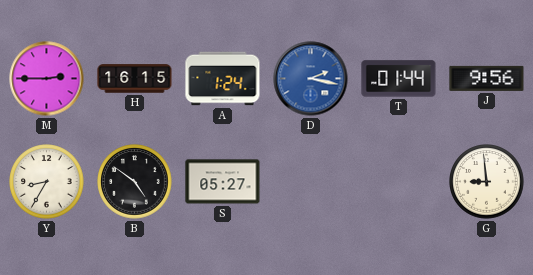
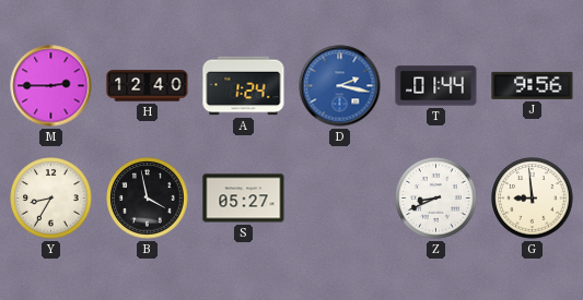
H: 16:15 -> 12:40
B: 4:51 -> 3:58
Z: none -> 8:41
